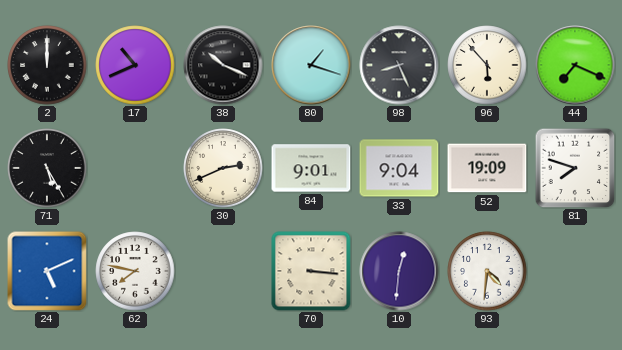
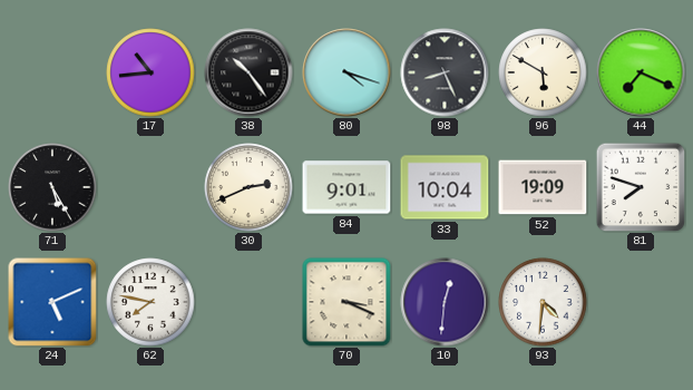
2: 12:00 -> none
17: 10:41 -> 10:44
38: 10:19 -> 10:24
80: 1:18 -> 4:18
96: 5:53 -> 5:50
33: 9:04 -> 10:04
70: 3:16 -> 3:19
